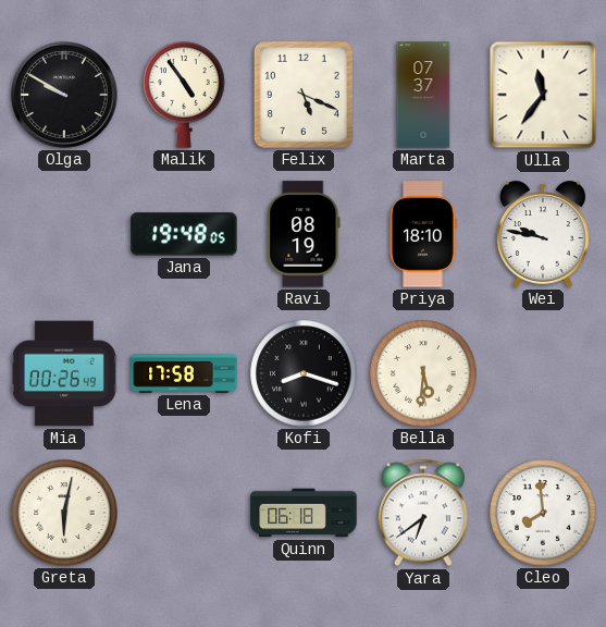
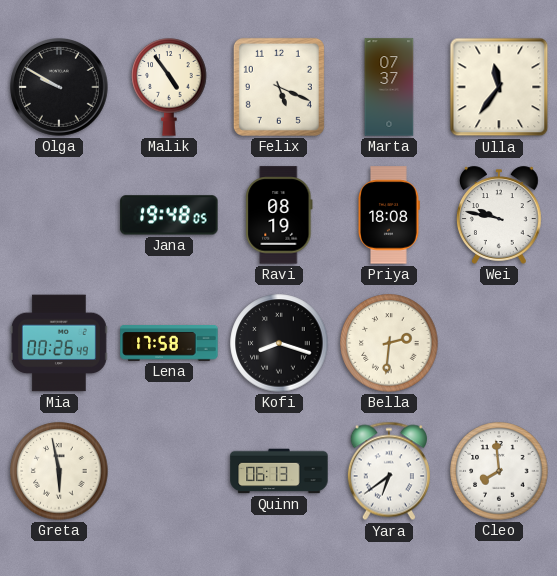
Priya: 18:10 -> 18:08
Bella: 5:31 -> 2:31
Greta: 6:02 -> 5:58
Quinn: 06:18 -> 06:13
